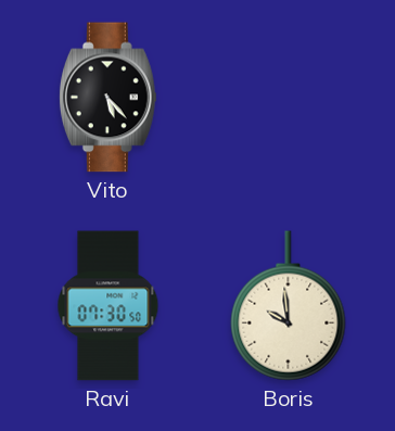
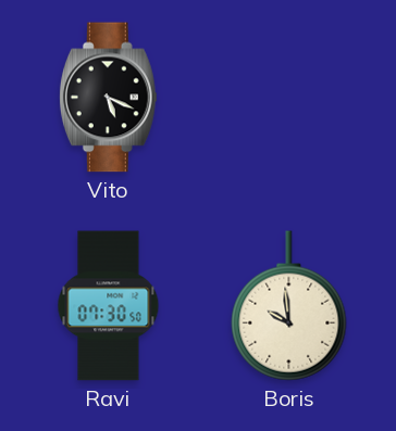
Vito: 5:23 -> 5:19
